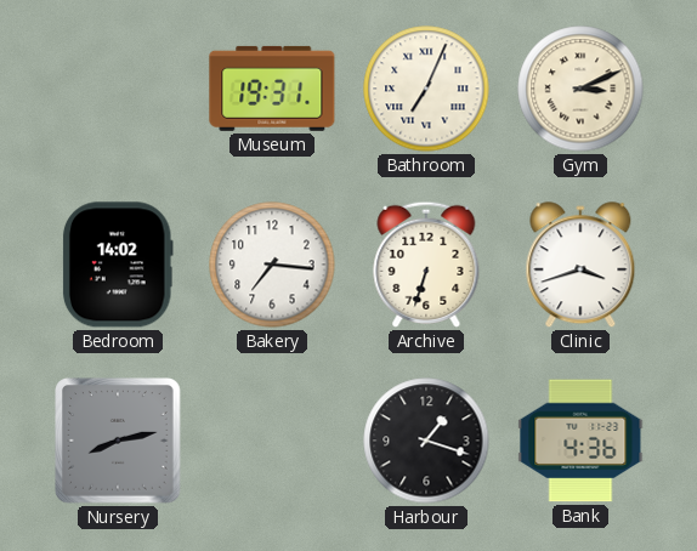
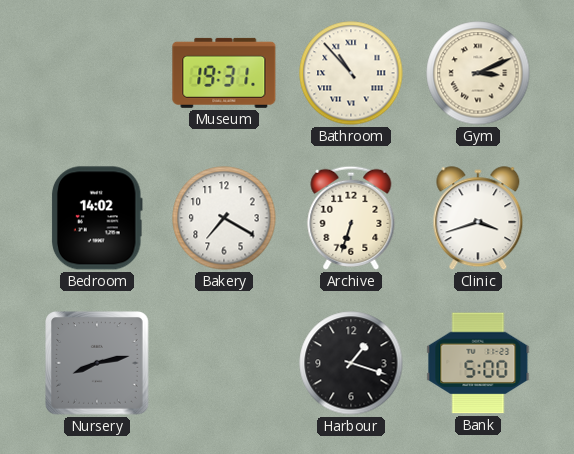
Bathroom: 7:04 -> 10:53
Bakery: 7:16 -> 7:20
Bank: 4:36 -> 5:00
